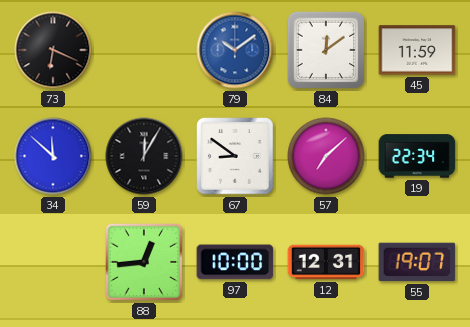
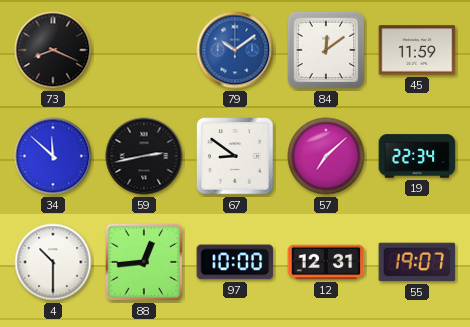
73: 6:19 -> 8:19
59: 12:05 -> 2:43
4: none -> 10:30
